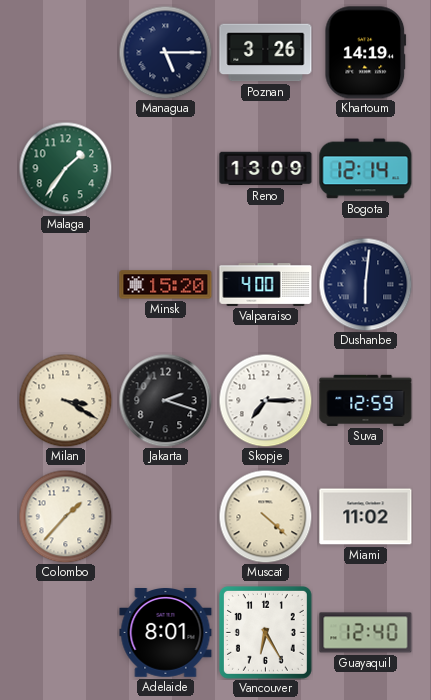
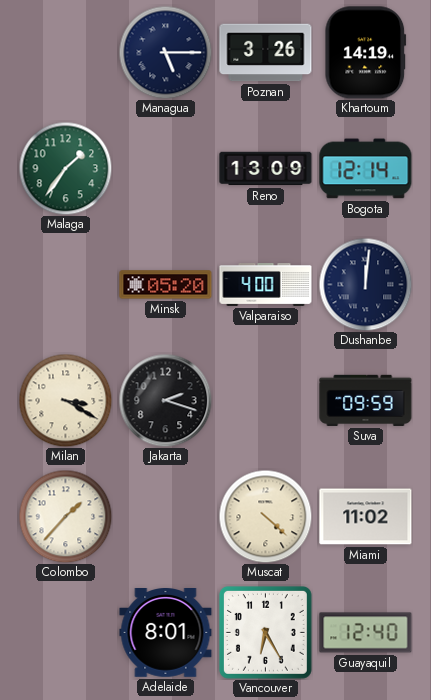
Minsk: 15:20 -> 05:20
Dushanbe: 6:01 -> 12:01
Skopje: 7:15 -> none
Suva: 12:59 -> 09:59
